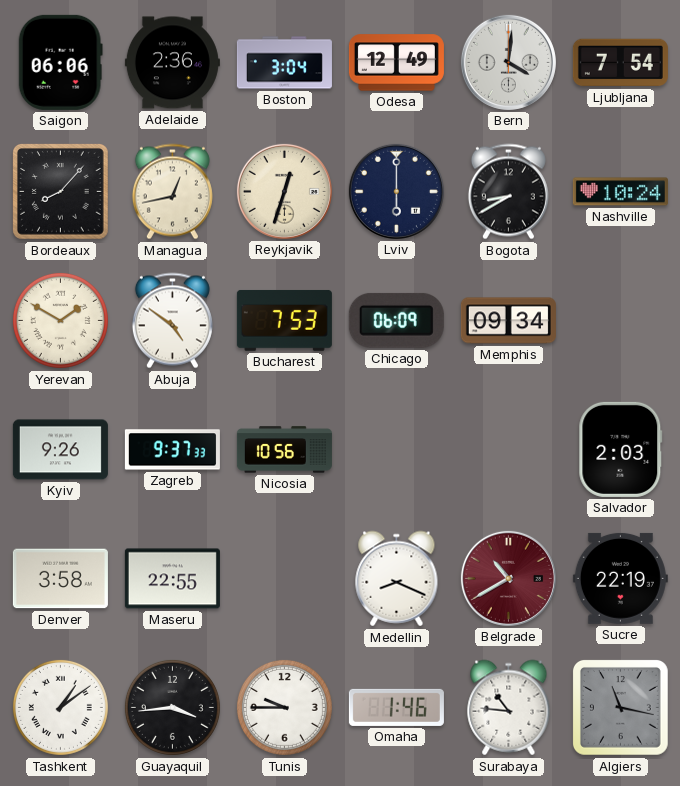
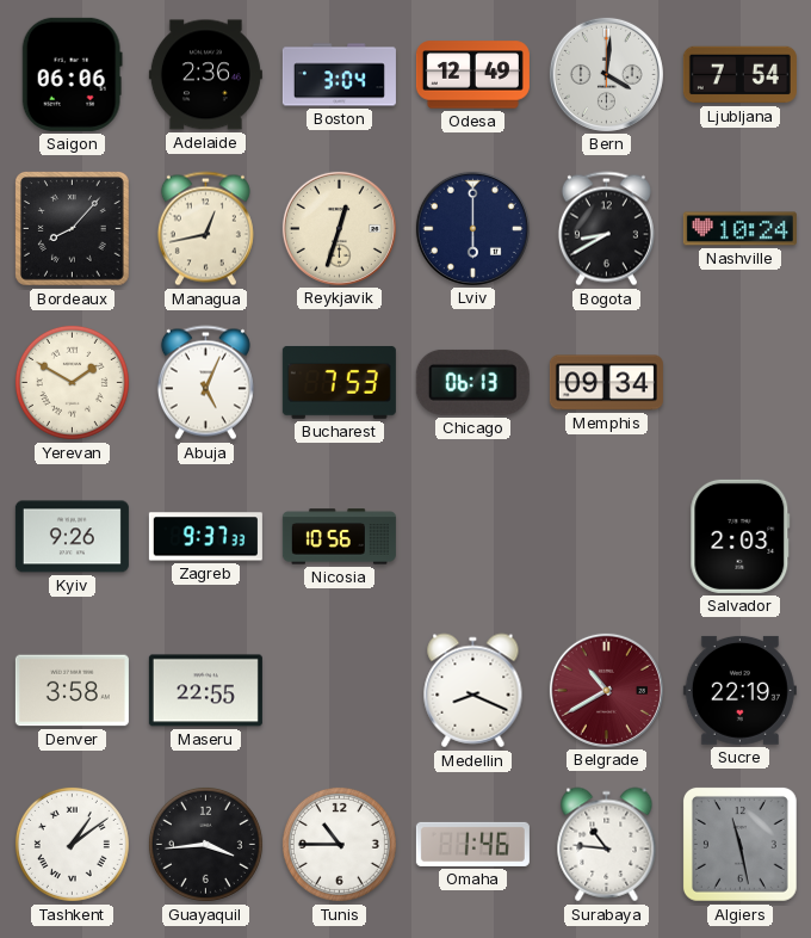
Abuja: 4:51 -> 5:04
Chicago: 06:09 -> 06:13
Tunis: 9:45 -> 10:45
Algiers: 11:17 -> 11:28
